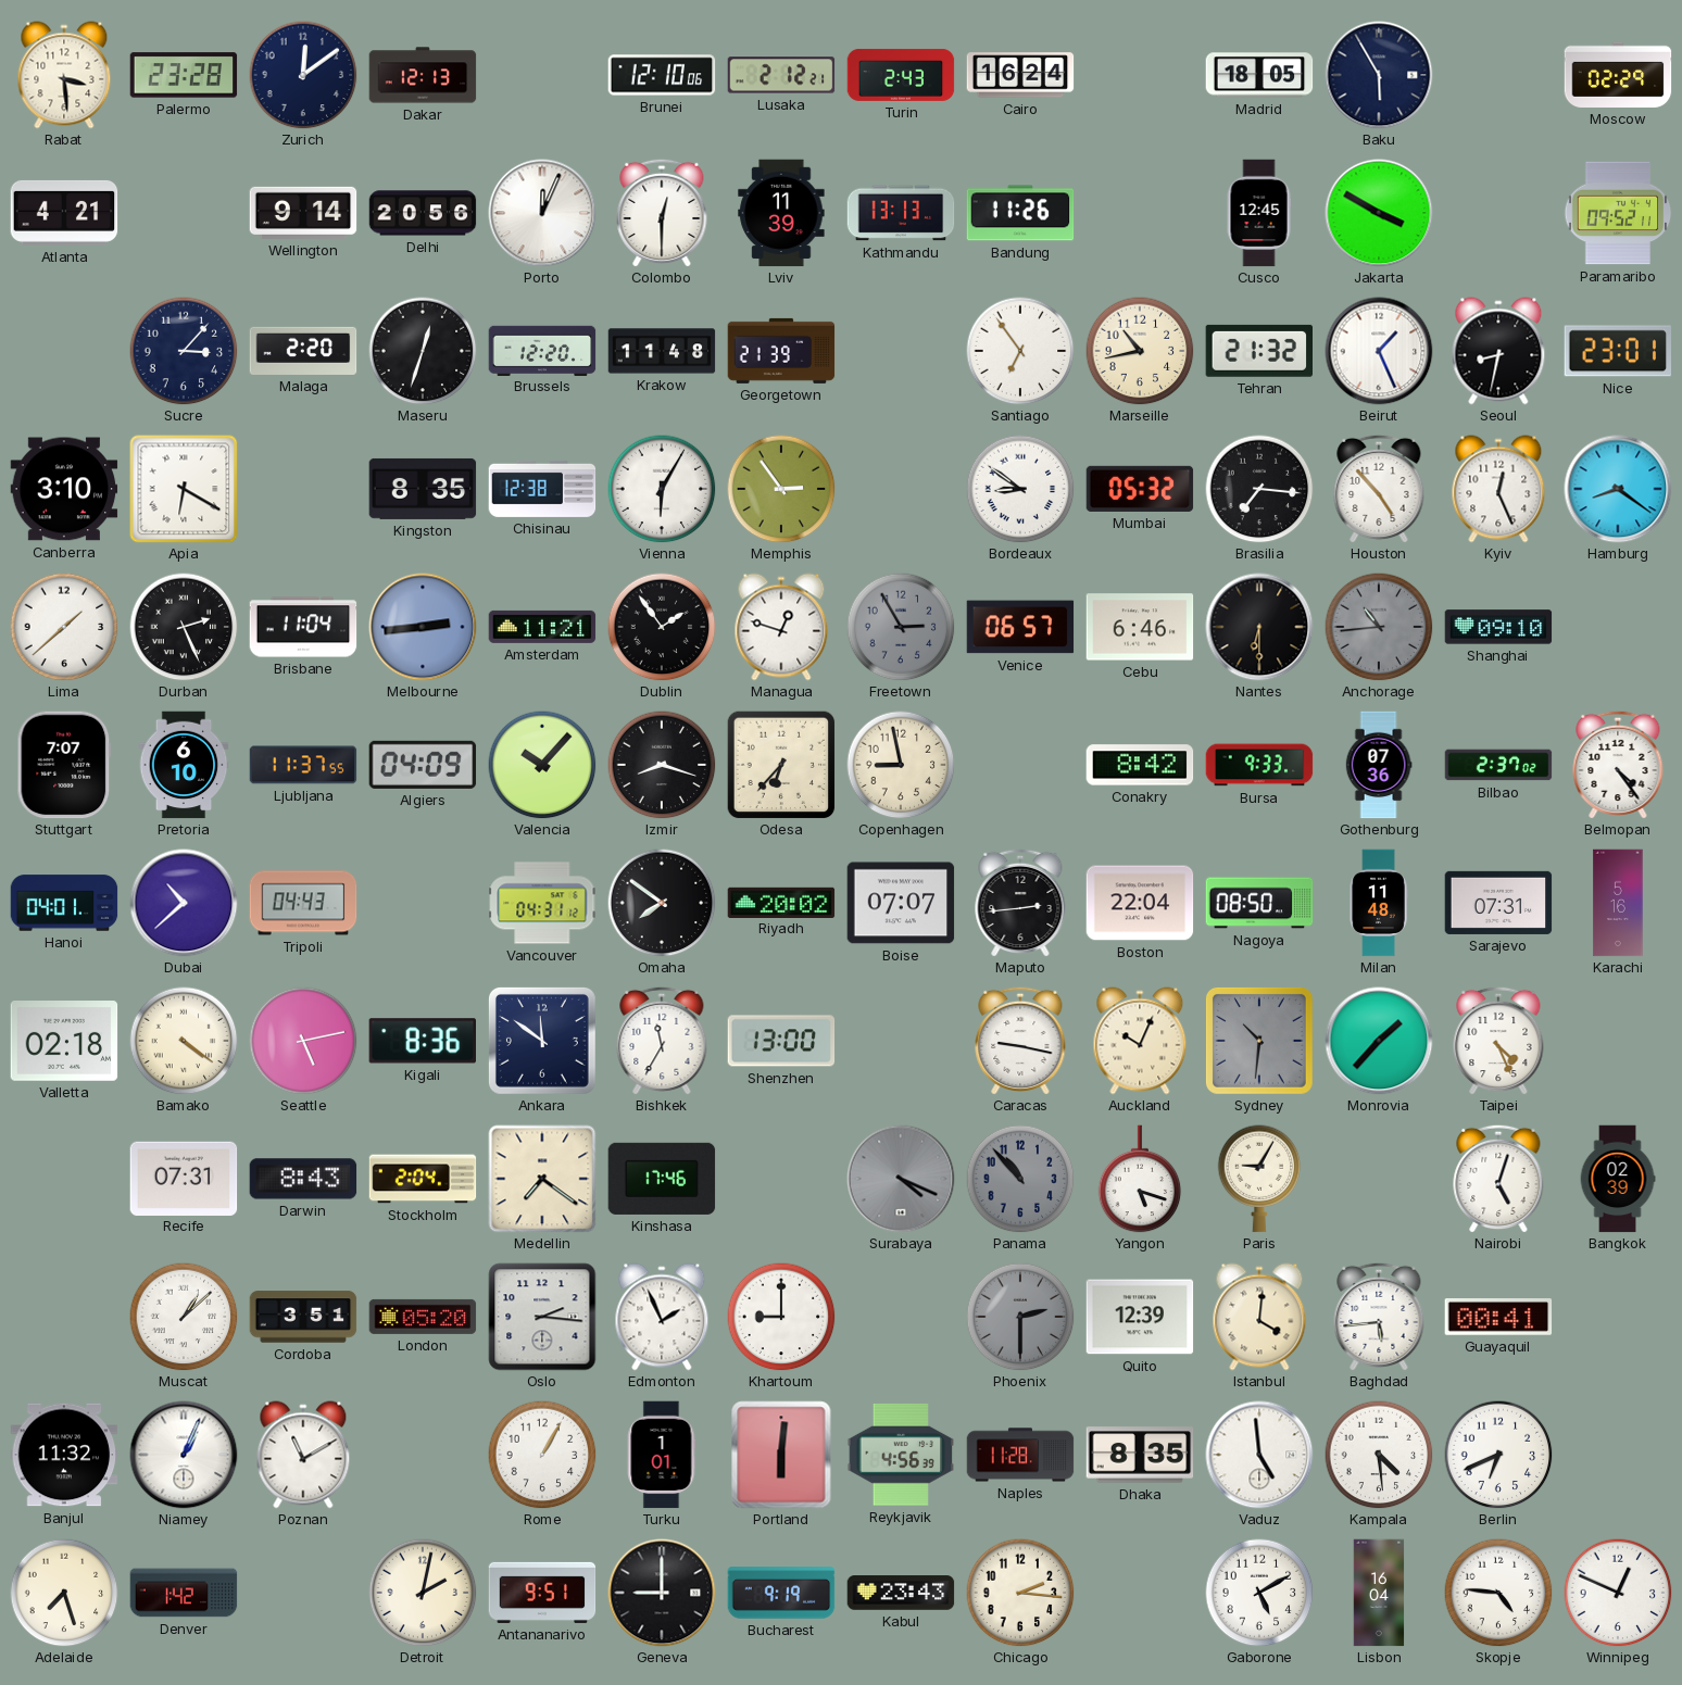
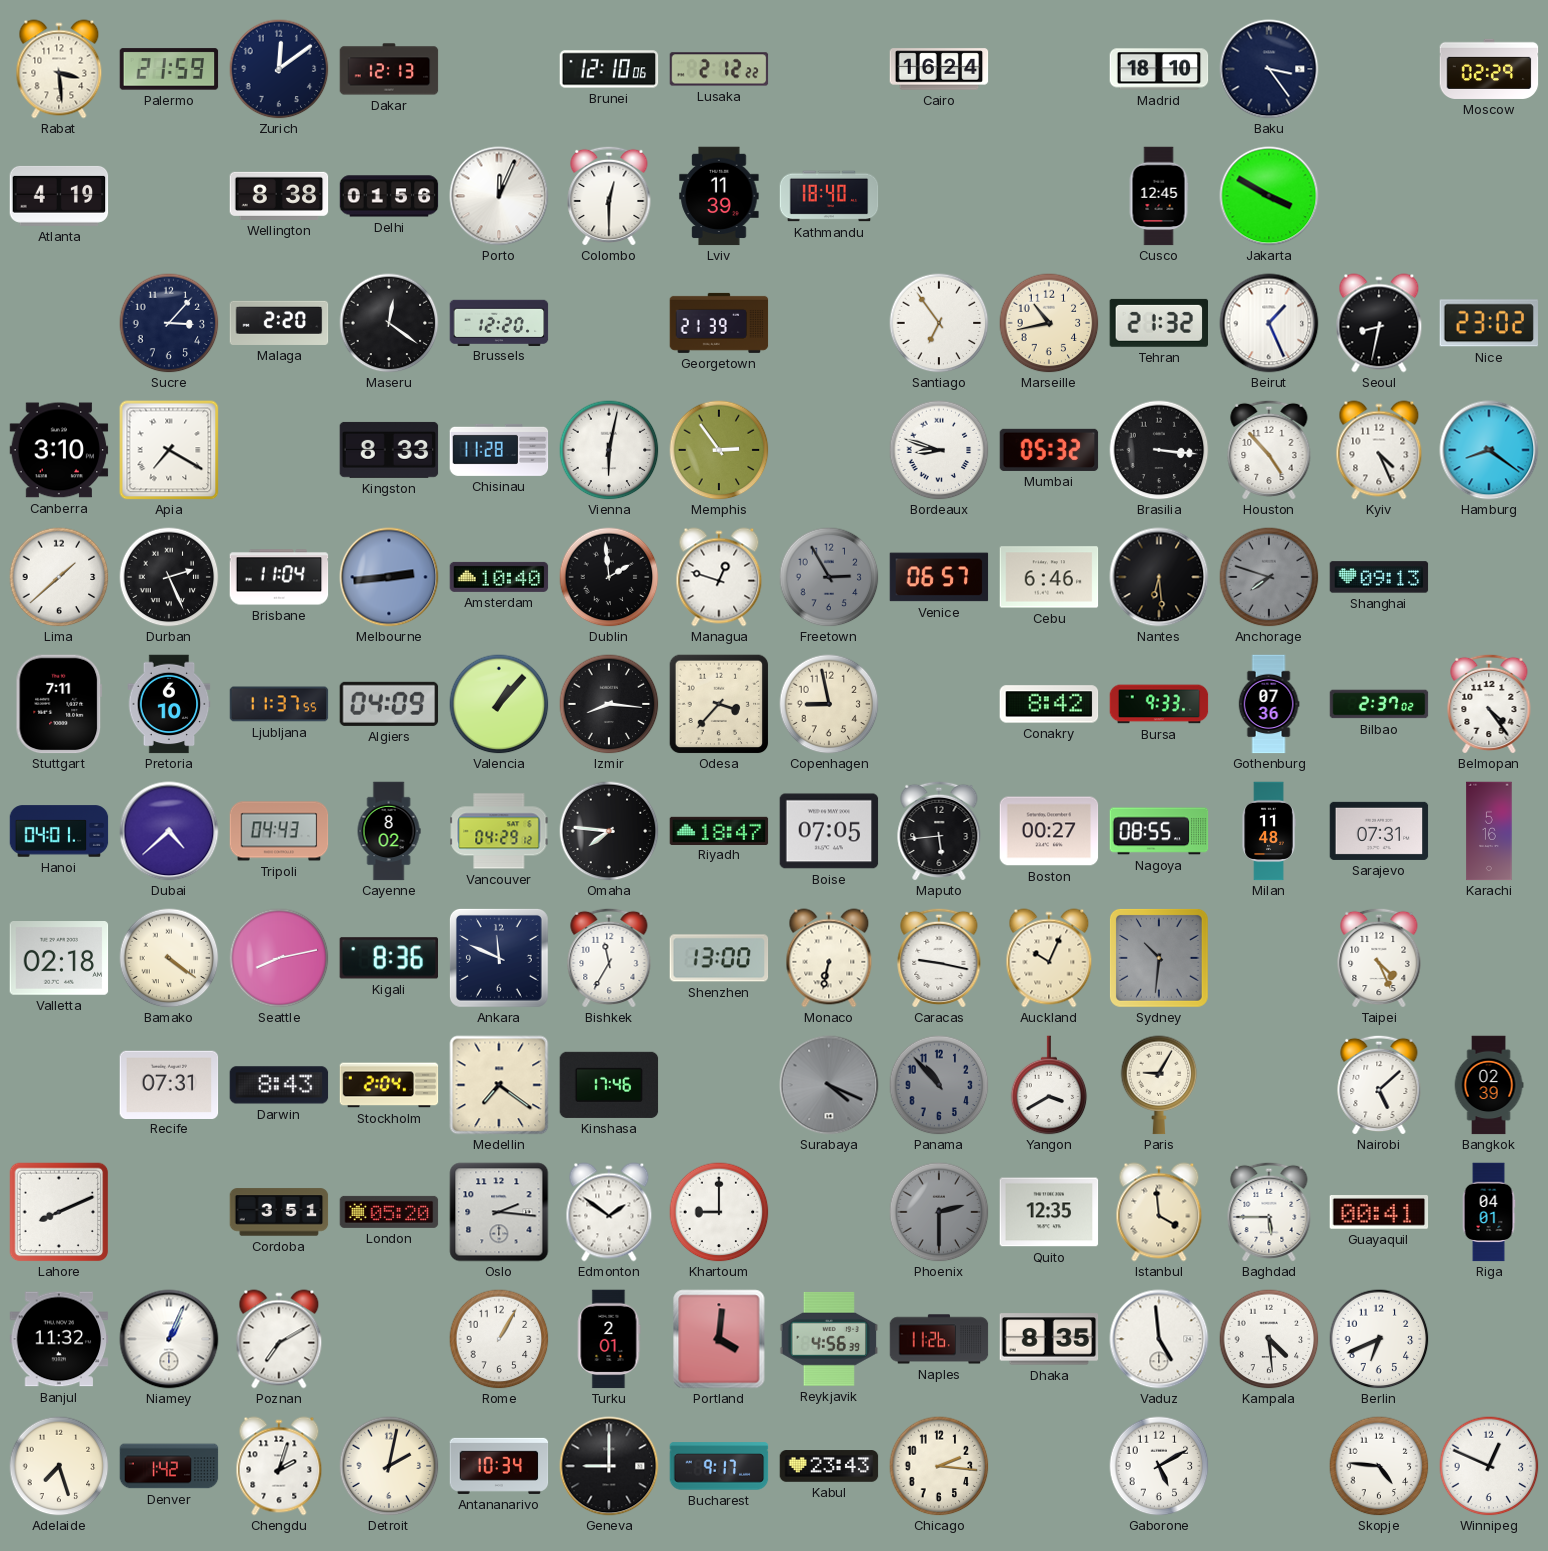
Palermo: 23:28 -> 21:59
Lusaka: 2:12:21 -> 2:12:22
Turin: 2:43 -> none
Madrid: 18:05 -> 18:10
Baku: 5:55 -> 3:24
Atlanta: 4:21 -> 4:19
Wellington: 9:14 -> 8:38
Delhi: 20:56 -> 01:56
Kathmandu: 13:13 -> 18:40
Bandung: 11:26 -> none
Paramaribo: 09:52 -> none
Maseru: 12:33 -> 12:21
Krakow: 11:48 -> none
Nice: 23:01 -> 23:02
Apia: 6:20 -> 7:20
Kingston: 8:35 -> 8:33
Chisinau: 12:38 -> 11:28
Vienna: 6:05 -> 6:02
Bordeaux: 8:51 -> 8:48
Brasilia: 7:16 -> 3:16
Kyiv: 12:26 -> 4:26
Amsterdam: 11:21 -> 10:40
Dublin: 1:54 -> 1:59
Nantes: 6:30 -> 6:29
Anchorage: 10:44 -> 7:48
Shanghai: 09:10 -> 09:13
Stuttgart: 7:07 -> 7:11
Valencia: 10:07 -> 1:07
Izmir: 8:18 -> 8:16
Odesa: 6:37 -> 3:37
Dubai: 10:38 -> 4:38
Cayenne: none -> 8:02
Vancouver: 04:31 -> 04:29
Omaha: 7:51 -> 7:46
Riyadh: 20:02 -> 18:47
Boise: 07:07 -> 07:05
Maputo: 2:44 -> 5:44
Boston: 22:04 -> 00:27
Nagoya: 08:50 -> 08:55
Seattle: 5:13 -> 8:13
Ankara: 11:51 -> 11:49
Monaco: none -> 6:32
Monrovia: 1:37 -> none
Yangon: 5:18 -> 3:40
Nairobi: 5:03 -> 5:08
Lahore: none -> 8:11
Muscat: 1:08 -> none
Edmonton: 1:56 -> 1:51
Quito: 12:39 -> 12:35
Istanbul: 4:01 -> 3:59
Baghdad: 5:44 -> 5:45
Riga: none -> 04:01
Poznan: 11:10 -> 7:10
Turku: 1:01 -> 2:01
Portland: 6:01 -> 4:01
Naples: 11:28 -> 11:26
Chengdu: none -> 2:03
Antananarivo: 9:51 -> 10:34
Bucharest: 9:19 -> 9:17
Lisbon: 16:04 -> none
